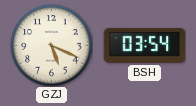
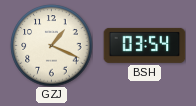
GZJ: 5:19 -> 1:19
